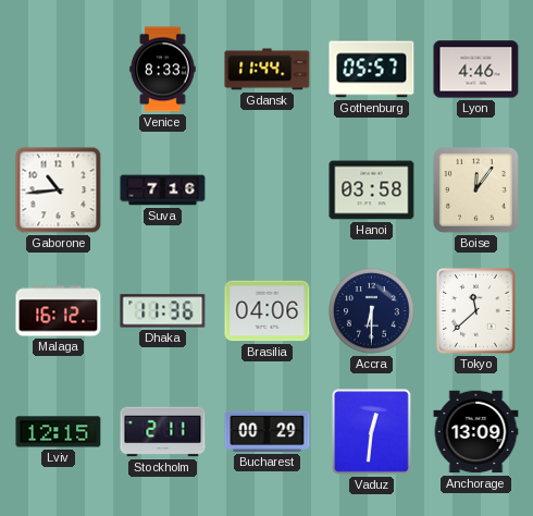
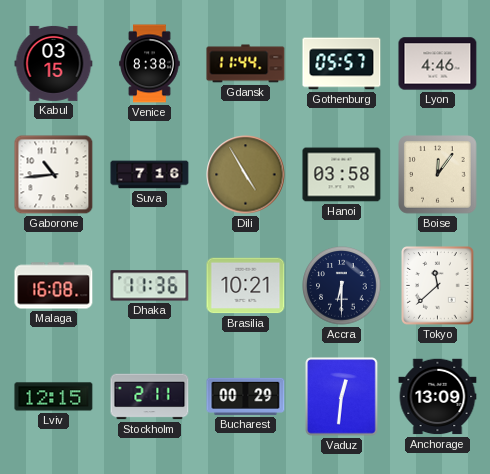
Kabul: none -> 03:15
Venice: 8:33 -> 8:38
Dili: none -> 4:55
Malaga: 16:12 -> 16:08
Brasilia: 04:06 -> 10:21
